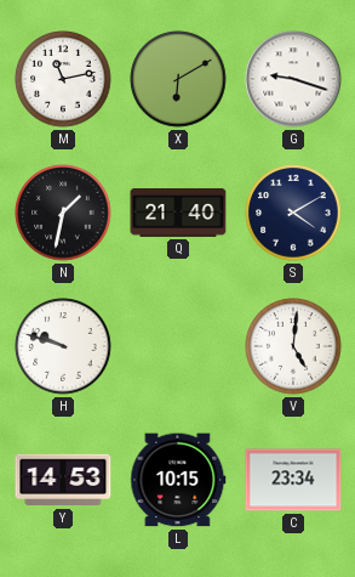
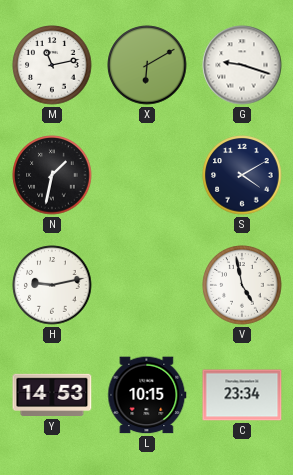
Q: 21:40 -> none
H: 9:48 -> 9:13
V: 5:01 -> 4:58
